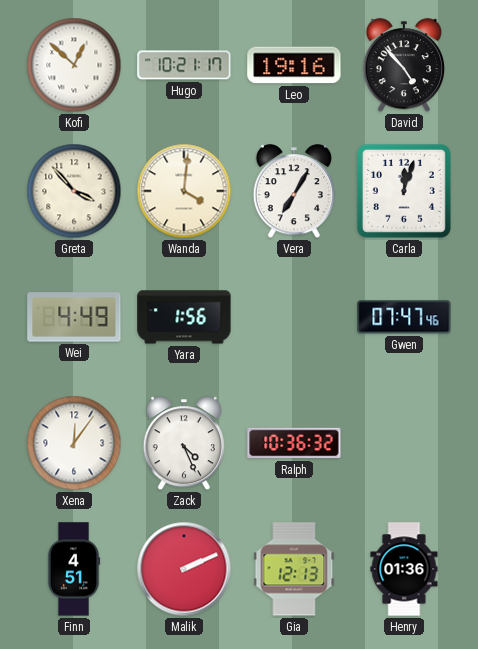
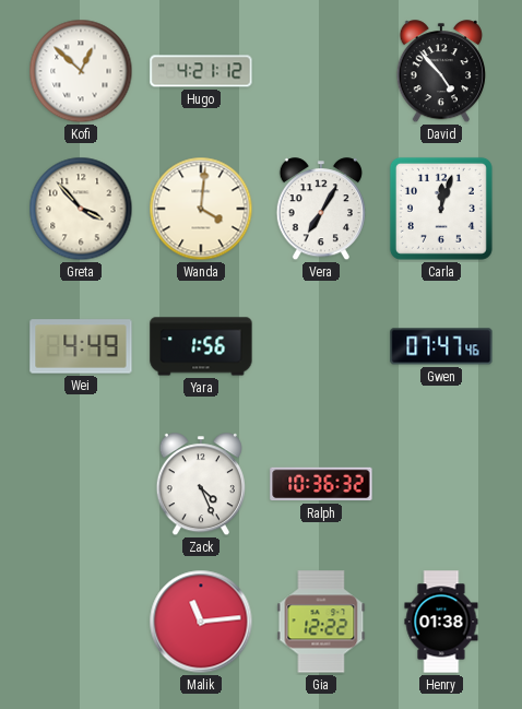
Hugo: 10:21 -> 4:21
Leo: 19:16 -> none
Xena: 12:06 -> none
Finn: 4:51 -> none
Malik: 2:11 -> 11:14
Gia: 12:13 -> 12:22
Henry: 01:36 -> 01:38
